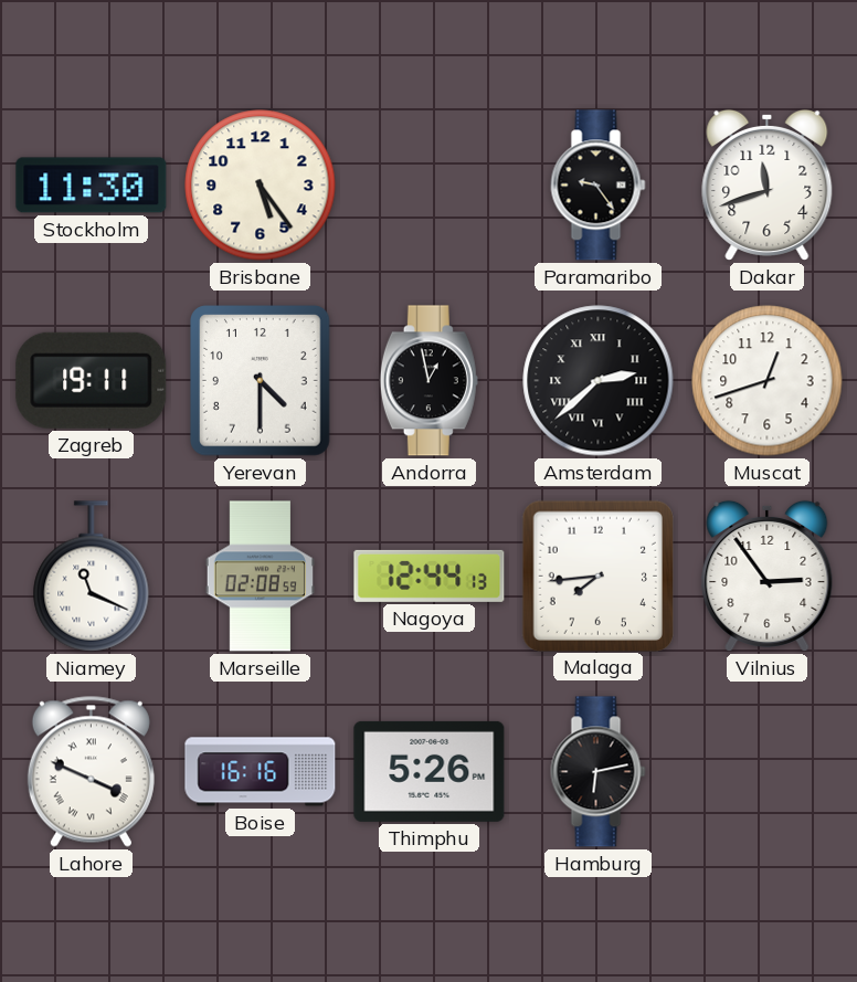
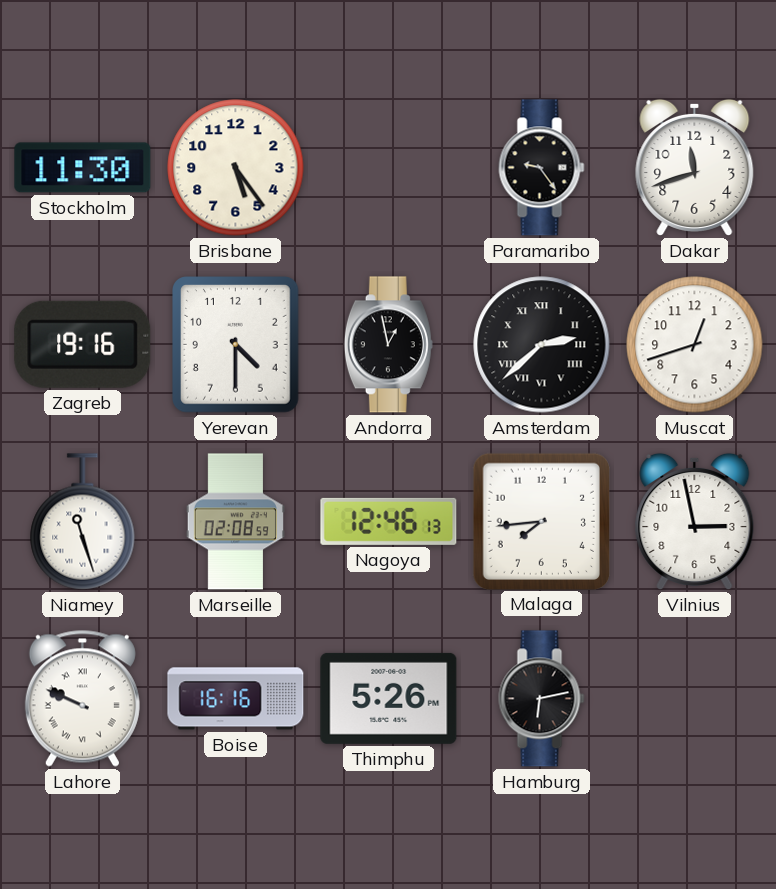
Zagreb: 19:11 -> 19:16
Niamey: 11:19 -> 11:27
Nagoya: 12:44 -> 12:46
Vilnius: 2:54 -> 2:58
Lahore: 3:49 -> 9:49
